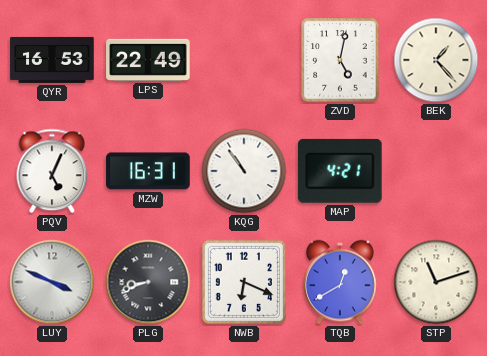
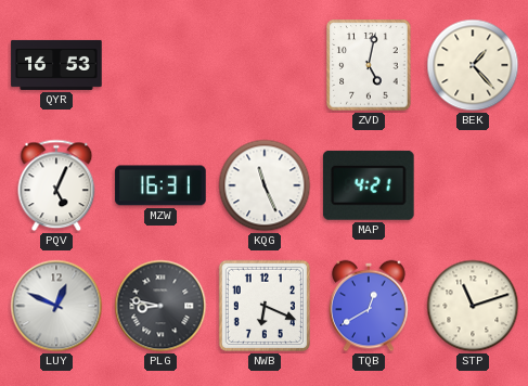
LPS: 22:49 -> none
KQG: 10:54 -> 11:26
LUY: 3:49 -> 12:49
PLG: 8:42 -> 8:47
